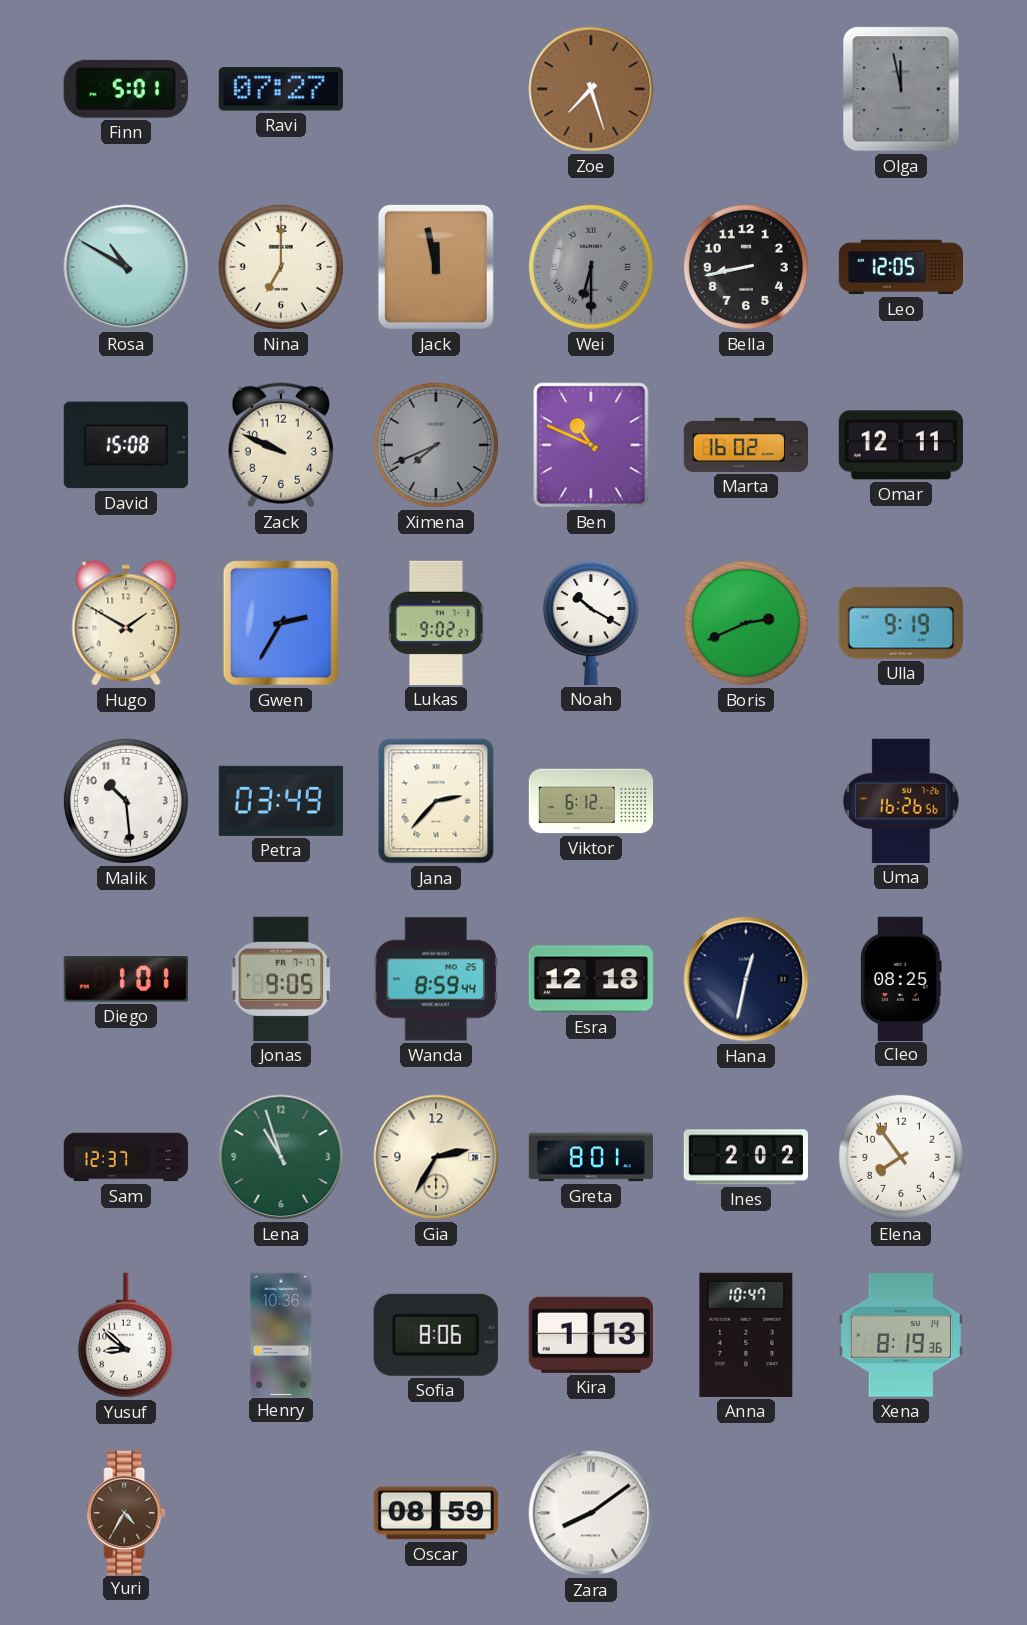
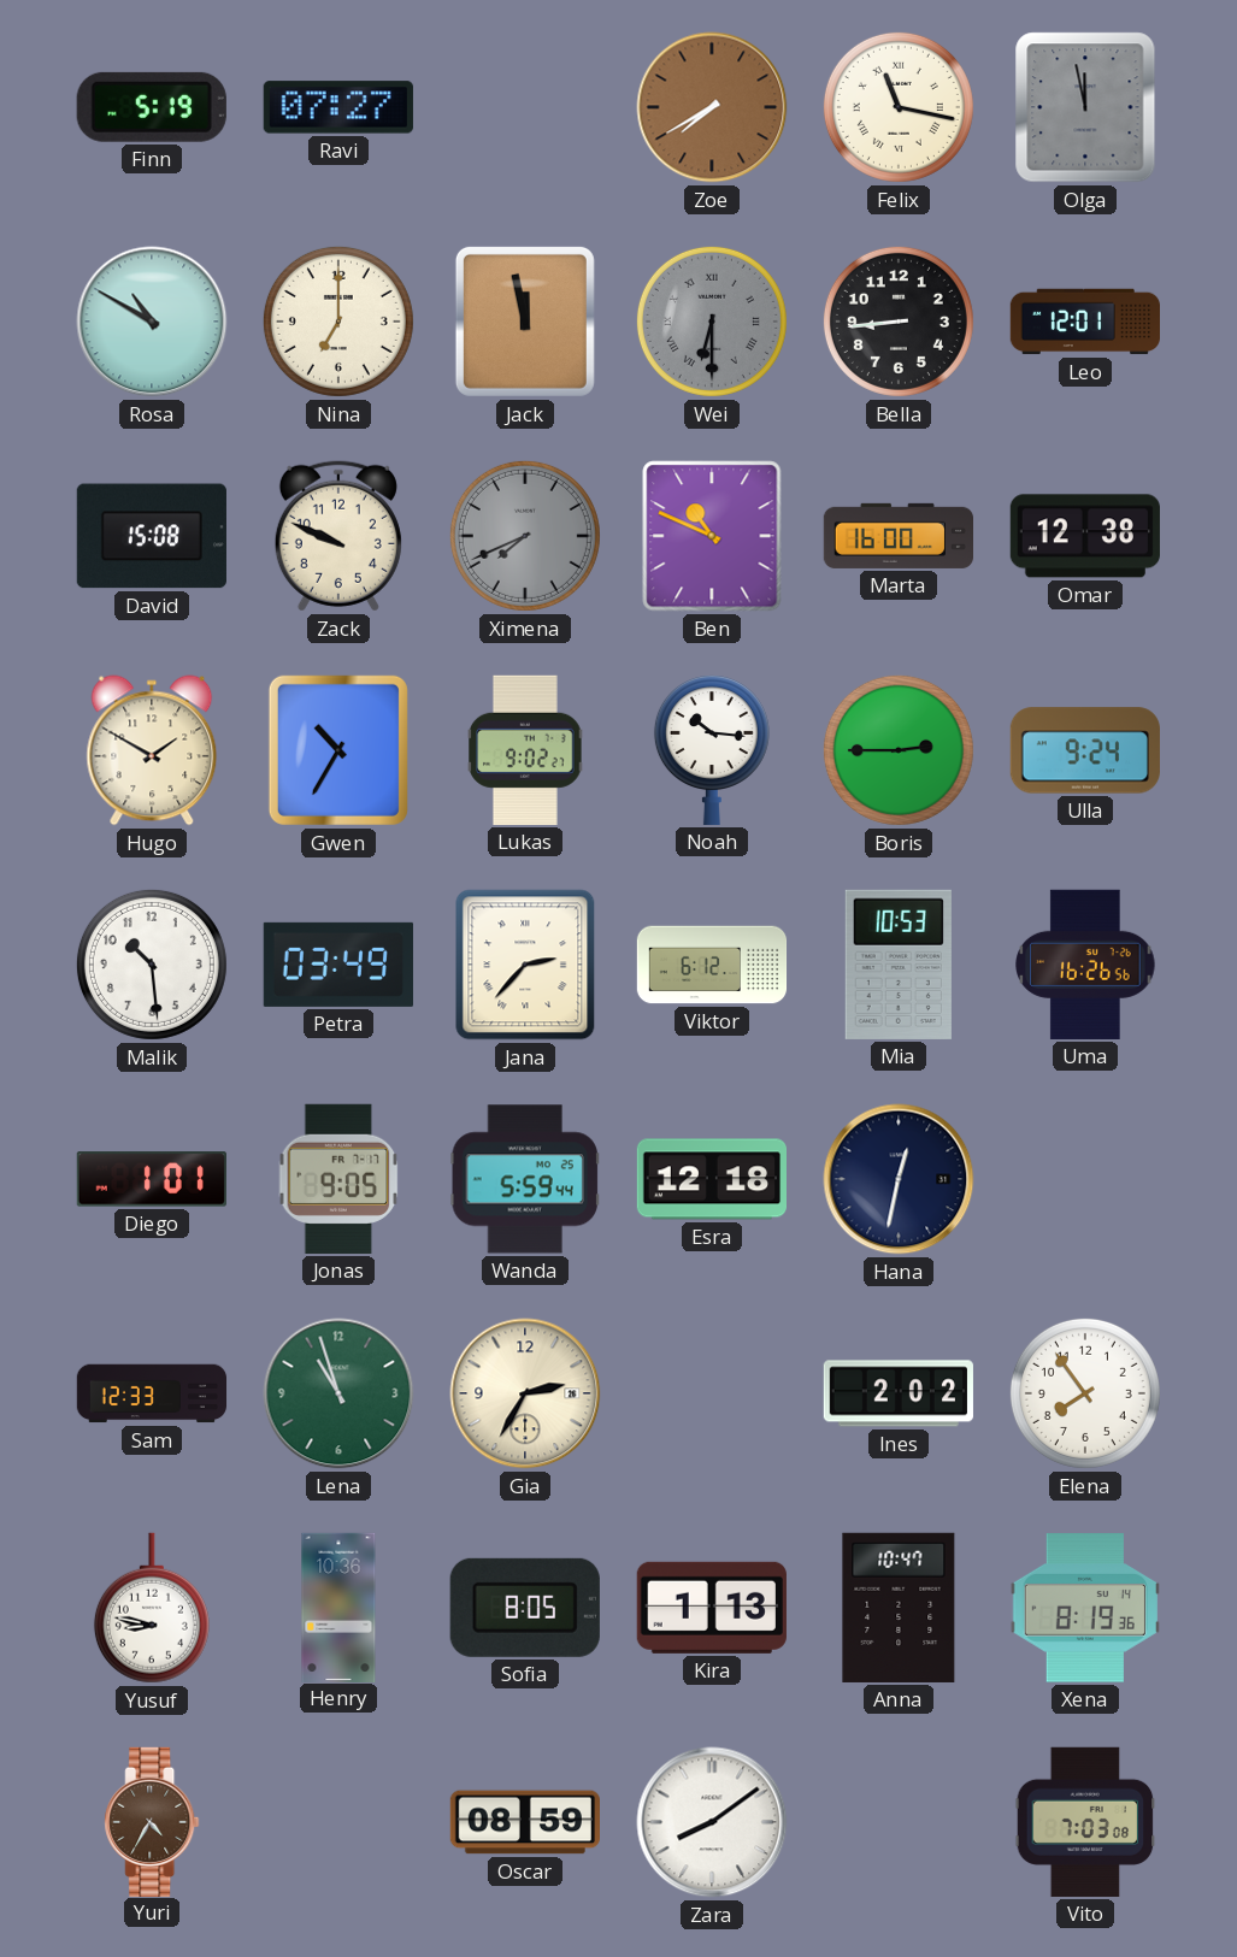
Finn: 5:01 -> 5:19
Zoe: 7:27 -> 7:40
Felix: none -> 11:17
Bella: 8:43 -> 8:44
Leo: 12:05 -> 12:01
Marta: 16:02 -> 16:00
Omar: 12:11 -> 12:38
Gwen: 2:35 -> 10:35
Noah: 10:20 -> 10:16
Boris: 2:41 -> 2:45
Ulla: 9:19 -> 9:24
Mia: none -> 10:53
Wanda: 8:59 -> 5:59
Cleo: 08:25 -> none
Sam: 12:37 -> 12:33
Greta: 8:01 -> none
Yusuf: 8:52 -> 8:47
Sofia: 8:06 -> 8:05
Vito: none -> 7:03
